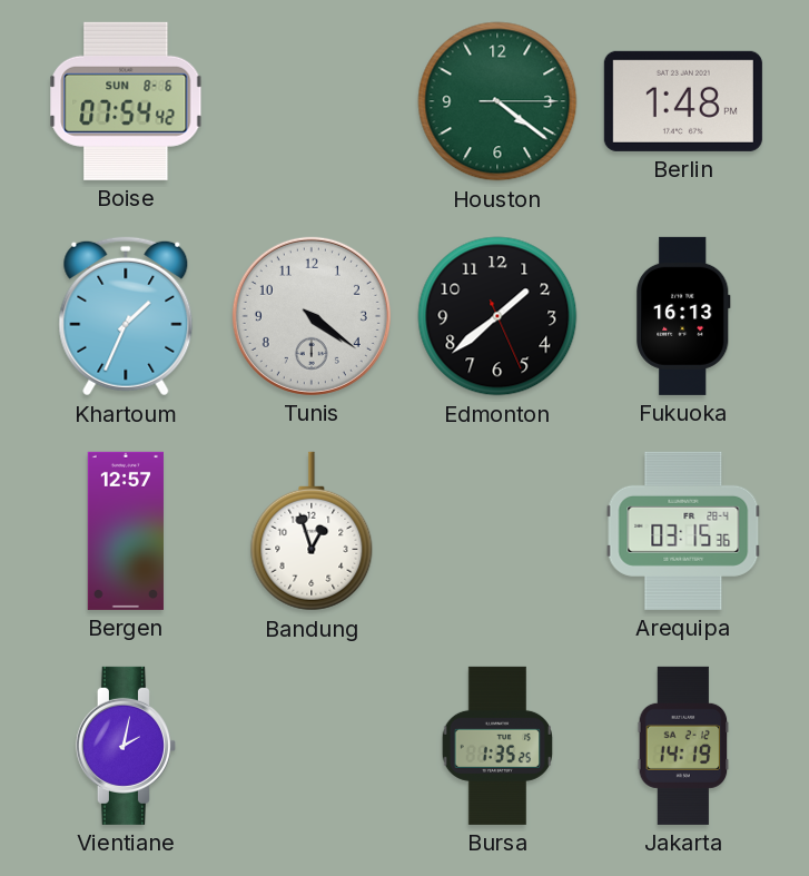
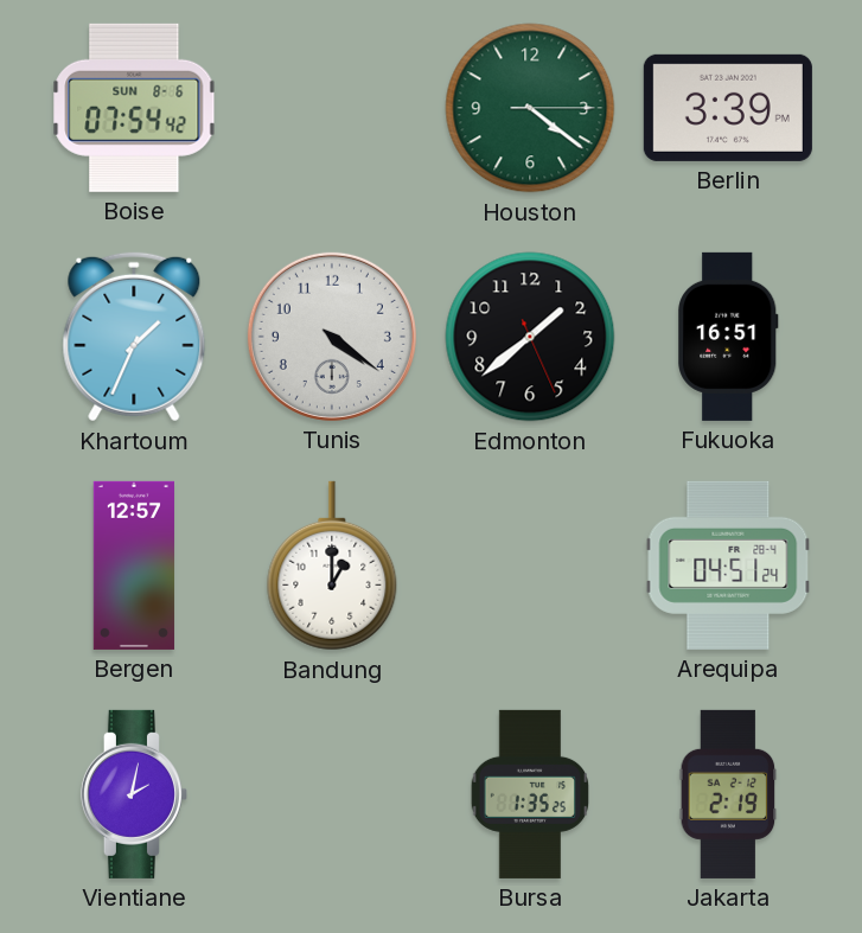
Berlin: 1:48 -> 3:39
Fukuoka: 16:13 -> 16:51
Bandung: 12:57 -> 1:00
Arequipa: 03:15 -> 04:51
Jakarta: 14:19 -> 2:19
